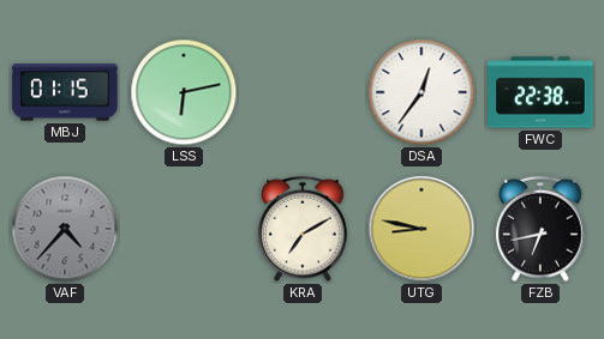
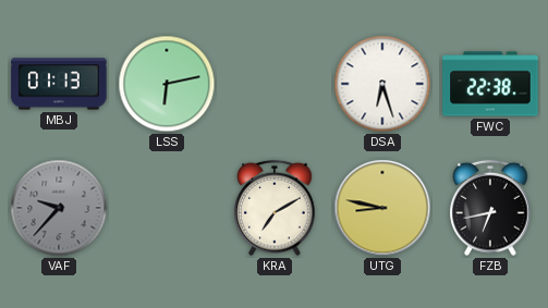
MBJ: 01:15 -> 01:13
DSA: 12:36 -> 6:27
VAF: 4:37 -> 9:37
